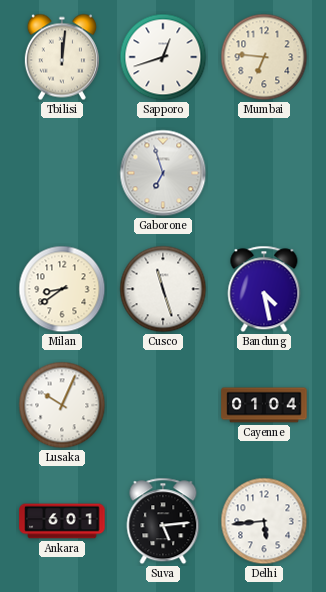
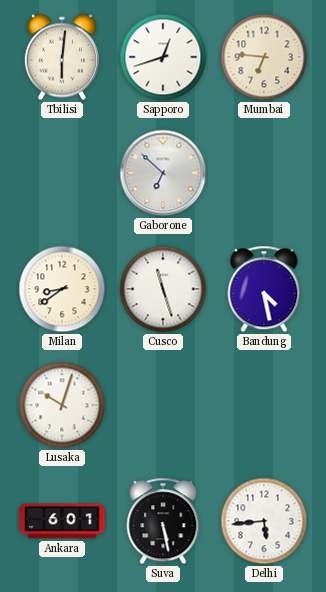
Tbilisi: 12:01 -> 6:01
Gaborone: 6:57 -> 6:52
Lusaka: 10:04 -> 10:03
Cayenne: 01:04 -> none
Suva: 5:14 -> 5:28
